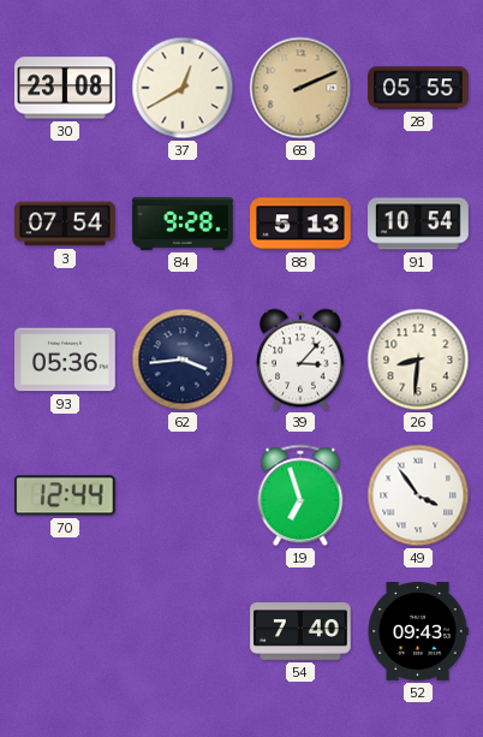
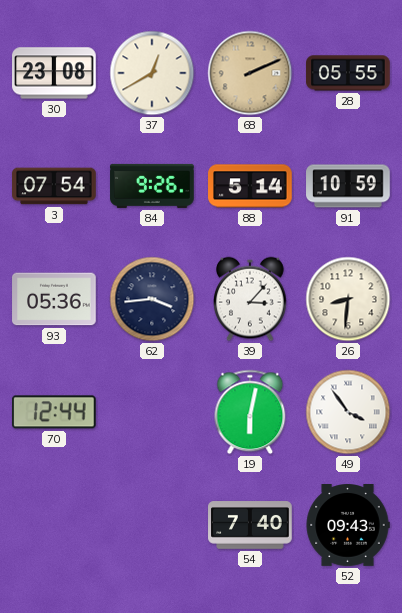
84: 9:28 -> 9:26
88: 5:13 -> 5:14
91: 10:54 -> 10:59
19: 6:57 -> 6:02
